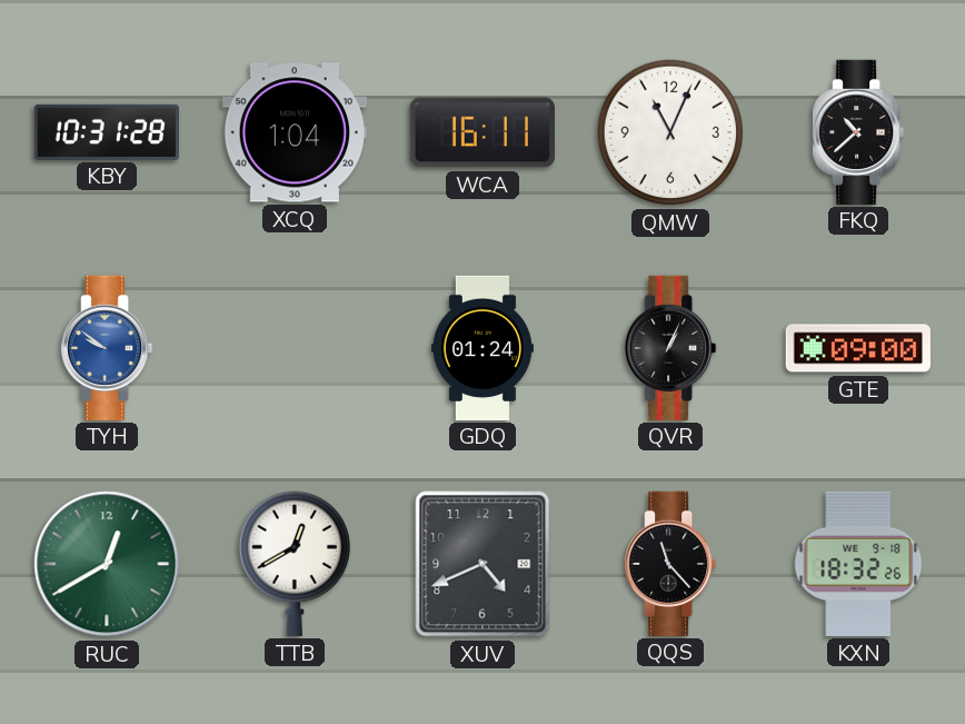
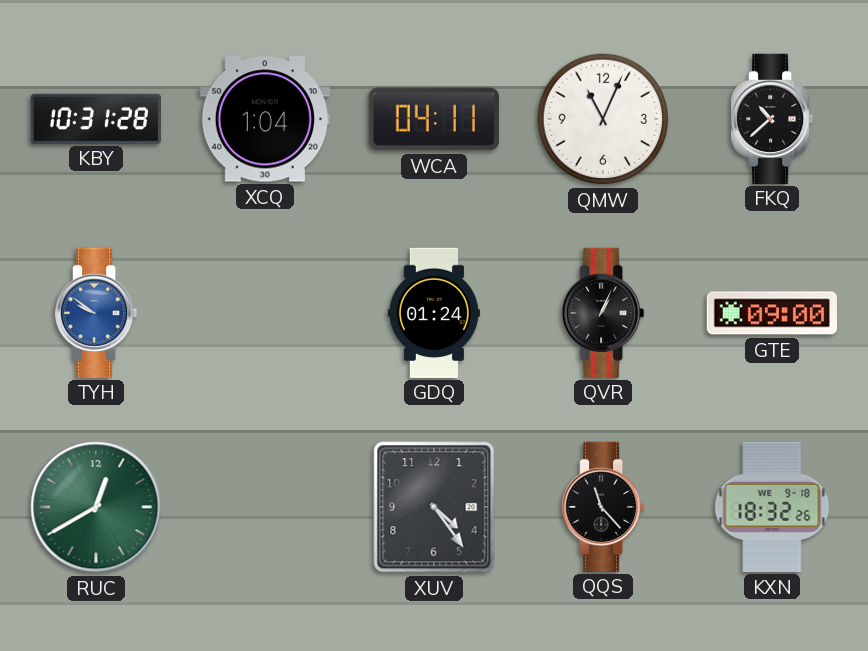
WCA: 16:11 -> 04:11
TTB: 12:40 -> none
XUV: 4:41 -> 4:24
